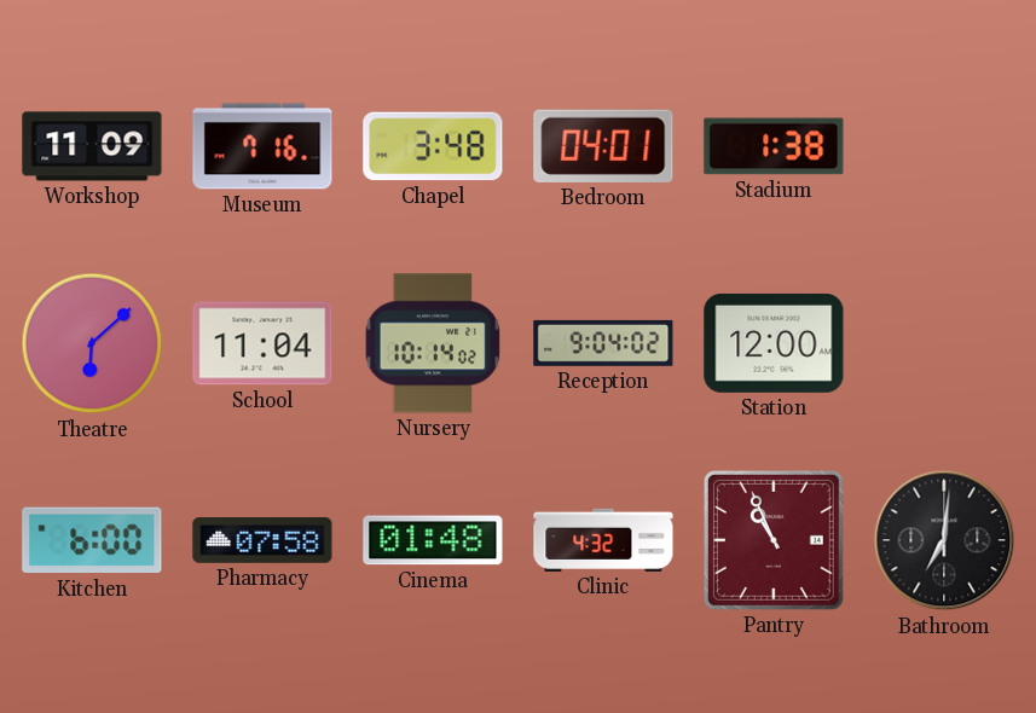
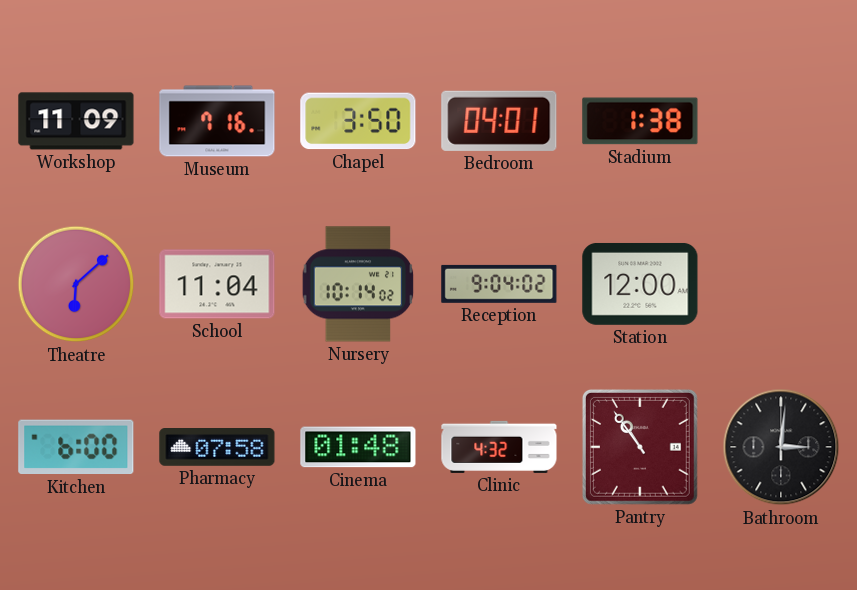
Chapel: 3:48 -> 3:50
Pantry: 10:56 -> 10:54
Bathroom: 7:01 -> 3:01
